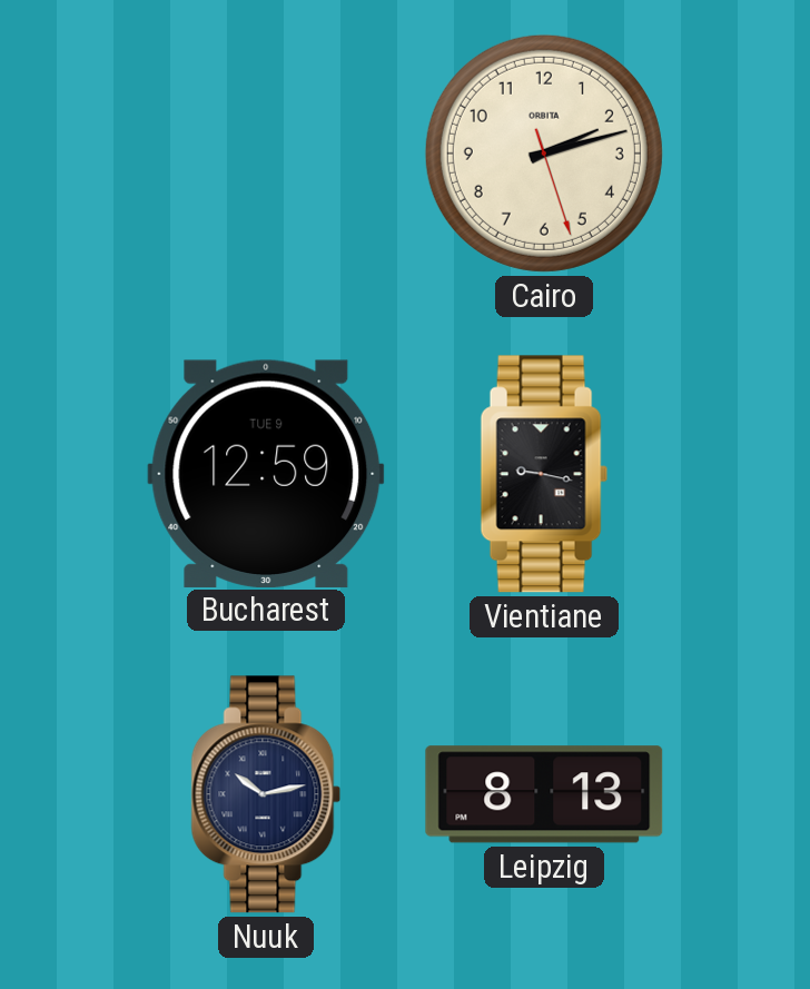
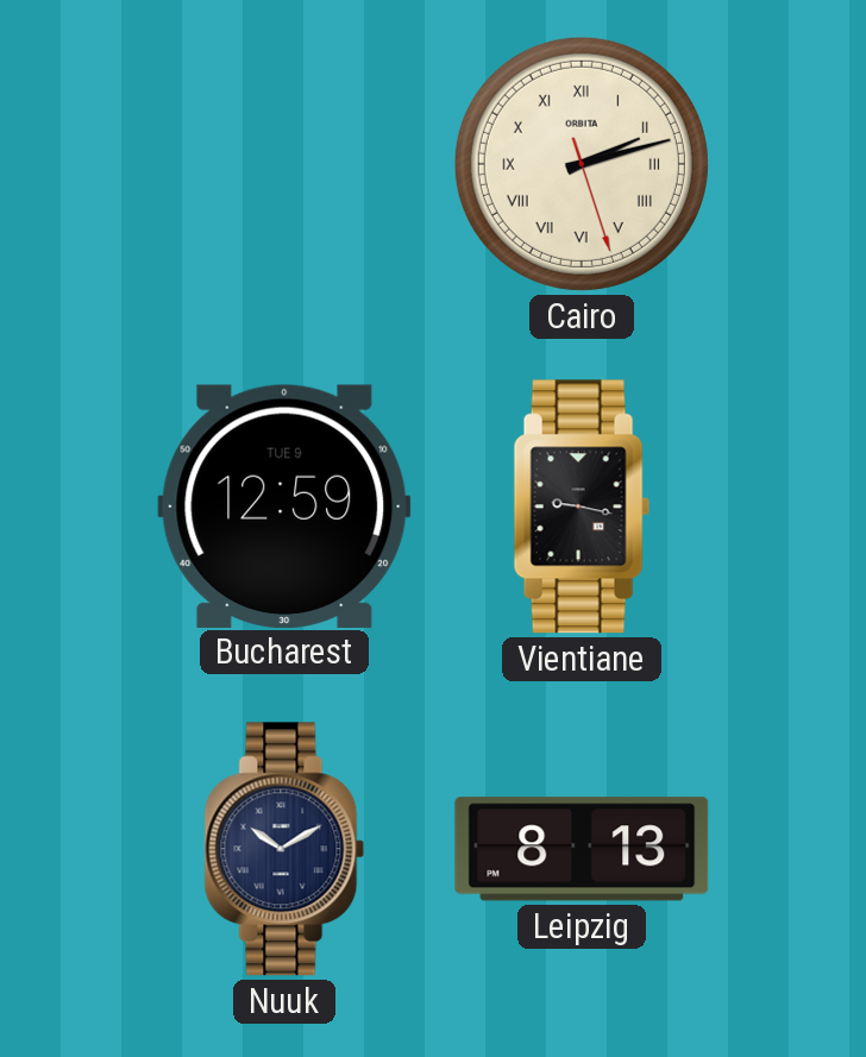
Cairo numerals: Arabic -> Roman
Nuuk: 10:13 -> 10:10
